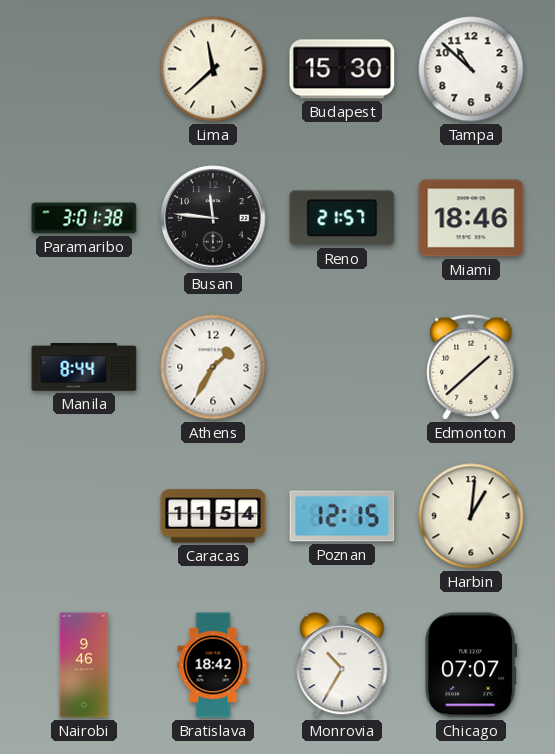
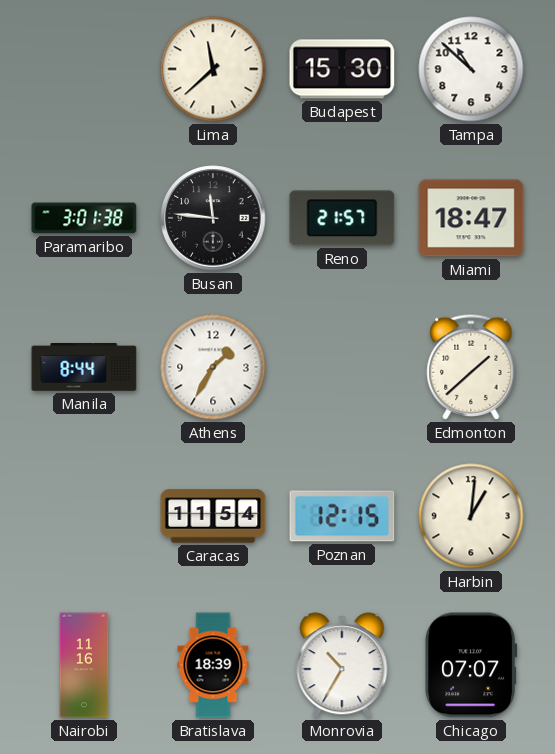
Miami: 18:46 -> 18:47
Nairobi: 9:46 -> 11:16
Bratislava: 18:42 -> 18:39
